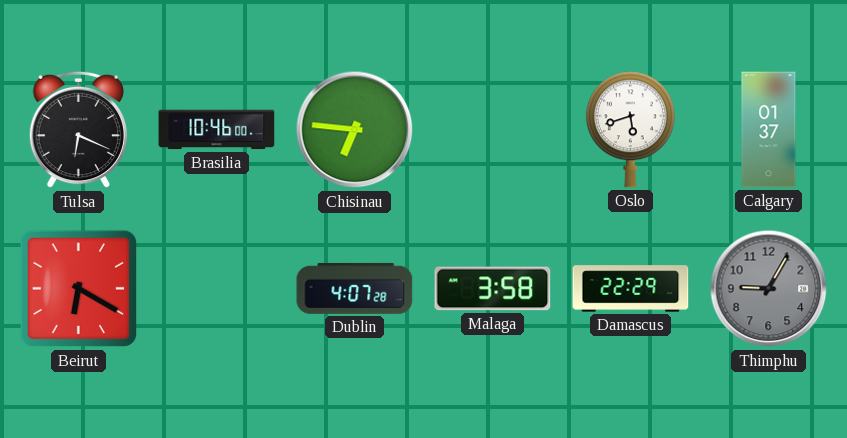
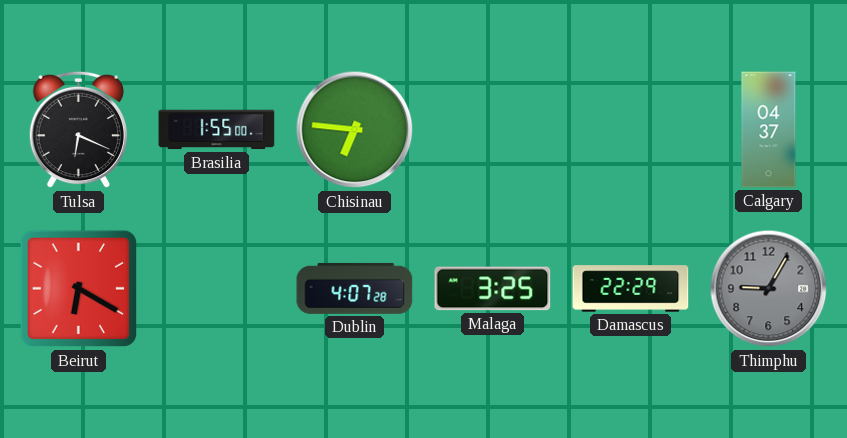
Brasilia: 10:46 -> 1:55
Oslo: 5:42 -> none
Calgary: 01:37 -> 04:37
Malaga: 3:58 -> 3:25
